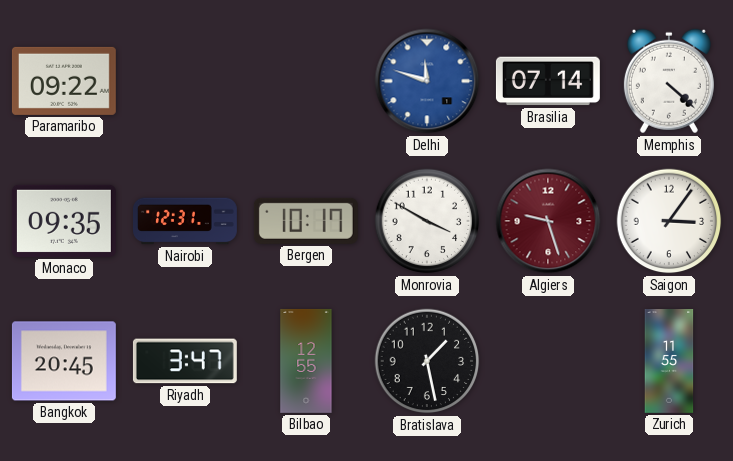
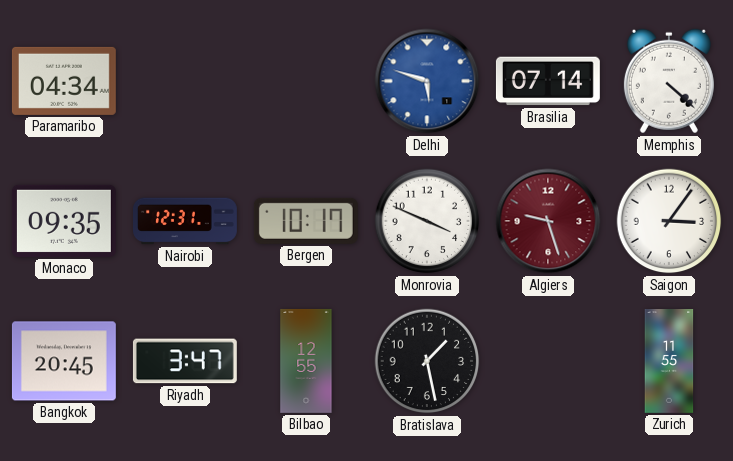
Paramaribo: 09:22 -> 04:34
Delhi: 11:48 -> 5:48
Monrovia: 3:50 -> 3:49
